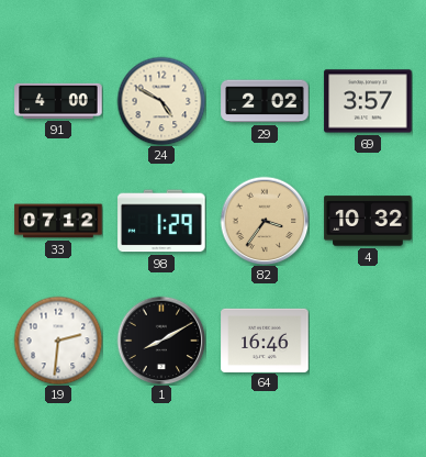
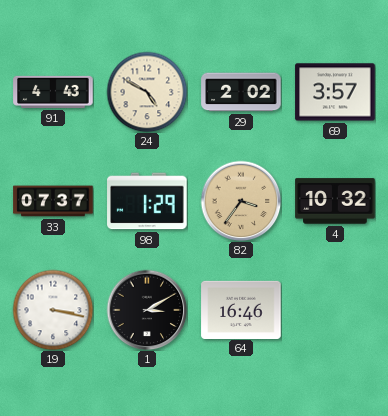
91: 4:00 -> 4:43
33: 07:12 -> 07:37
19: 2:31 -> 3:17
1: 8:10 -> 3:10
